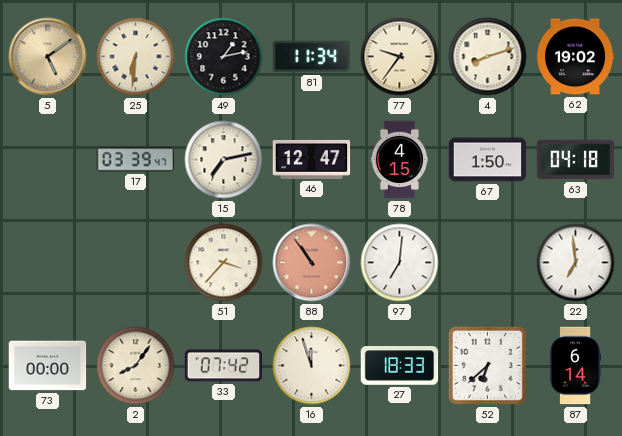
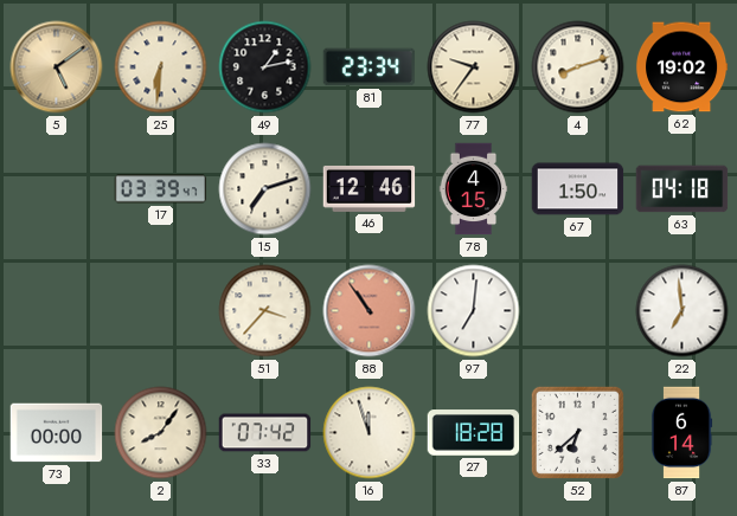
81: 11:34 -> 23:34
15: 7:13 -> 7:12
46: 12:47 -> 12:46
27: 18:33 -> 18:28
